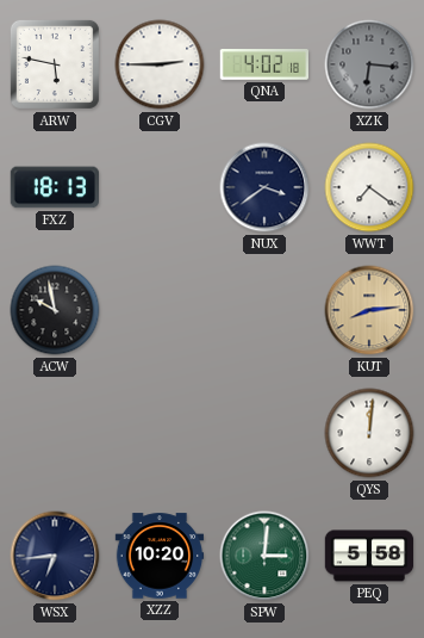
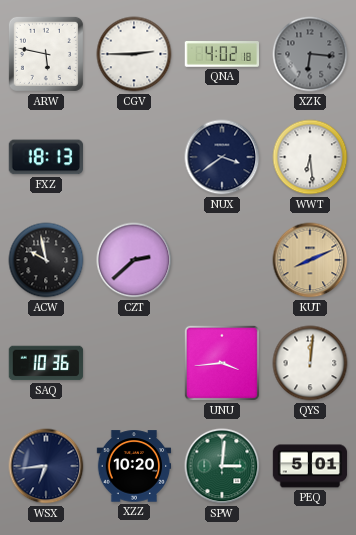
WWT: 7:21 -> 6:29
CZT: none -> 2:38
KUT: 8:14 -> 8:11
SAQ: none -> 10:36
UNU: none -> 3:44
PEQ: 5:58 -> 5:01
